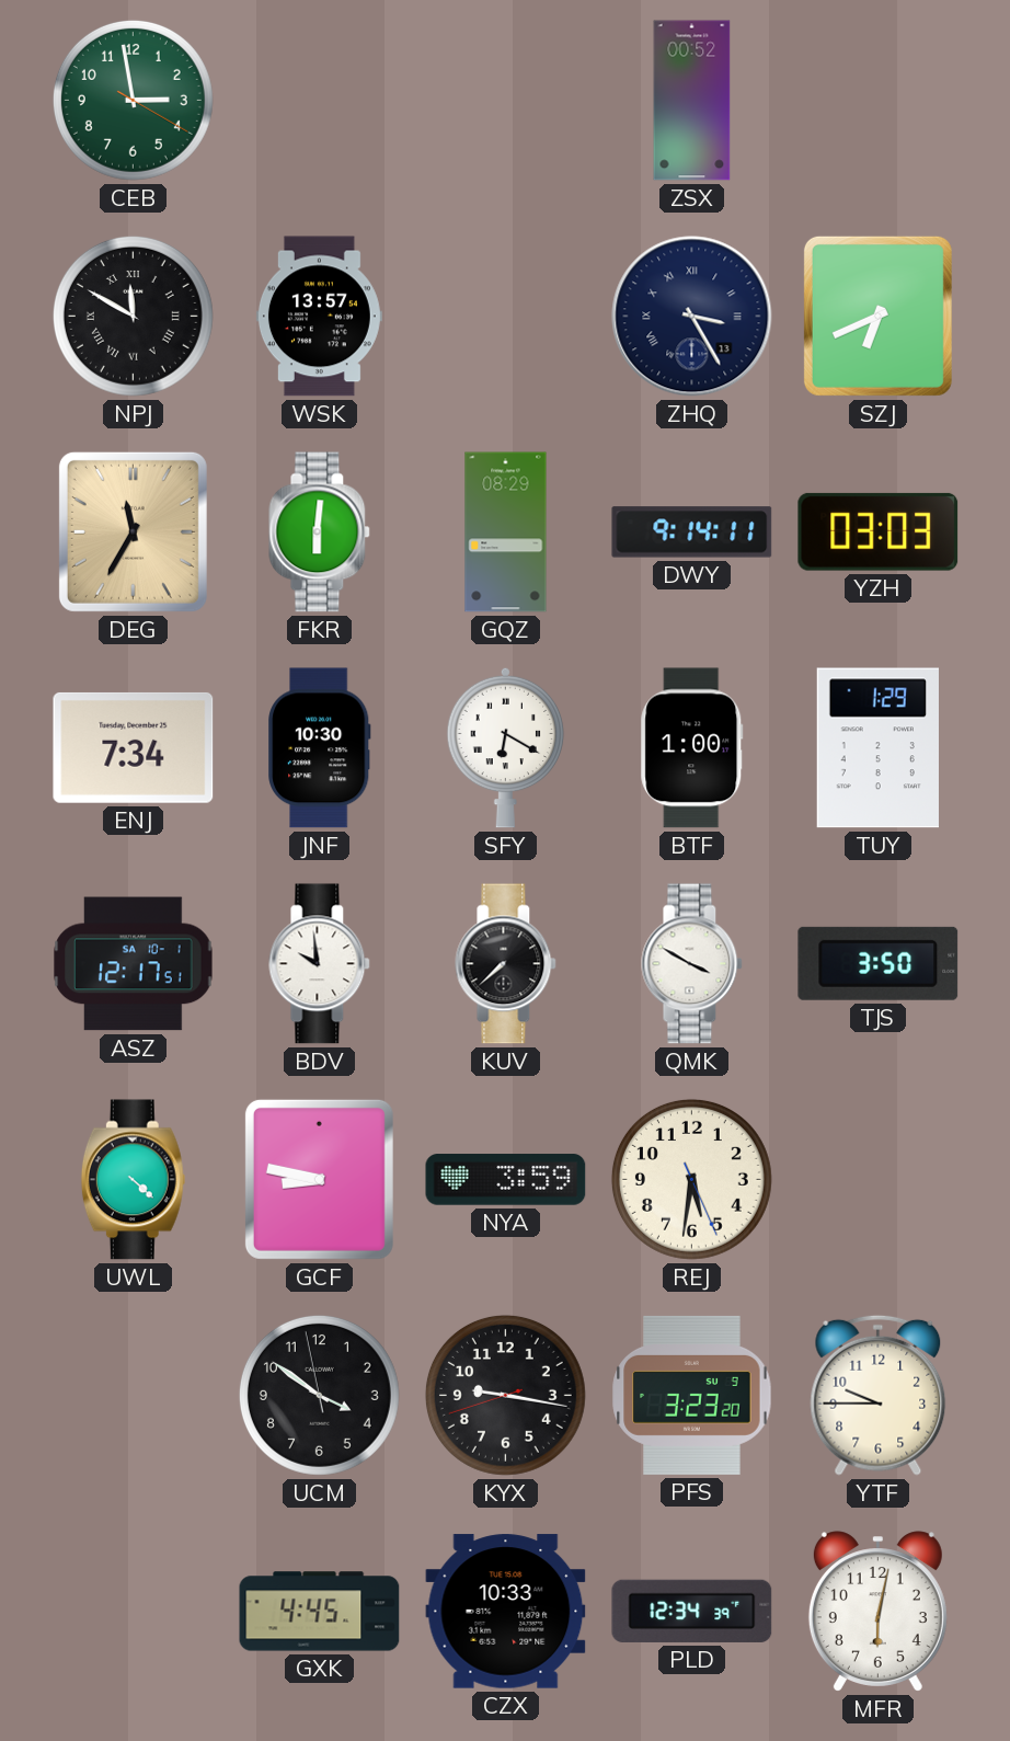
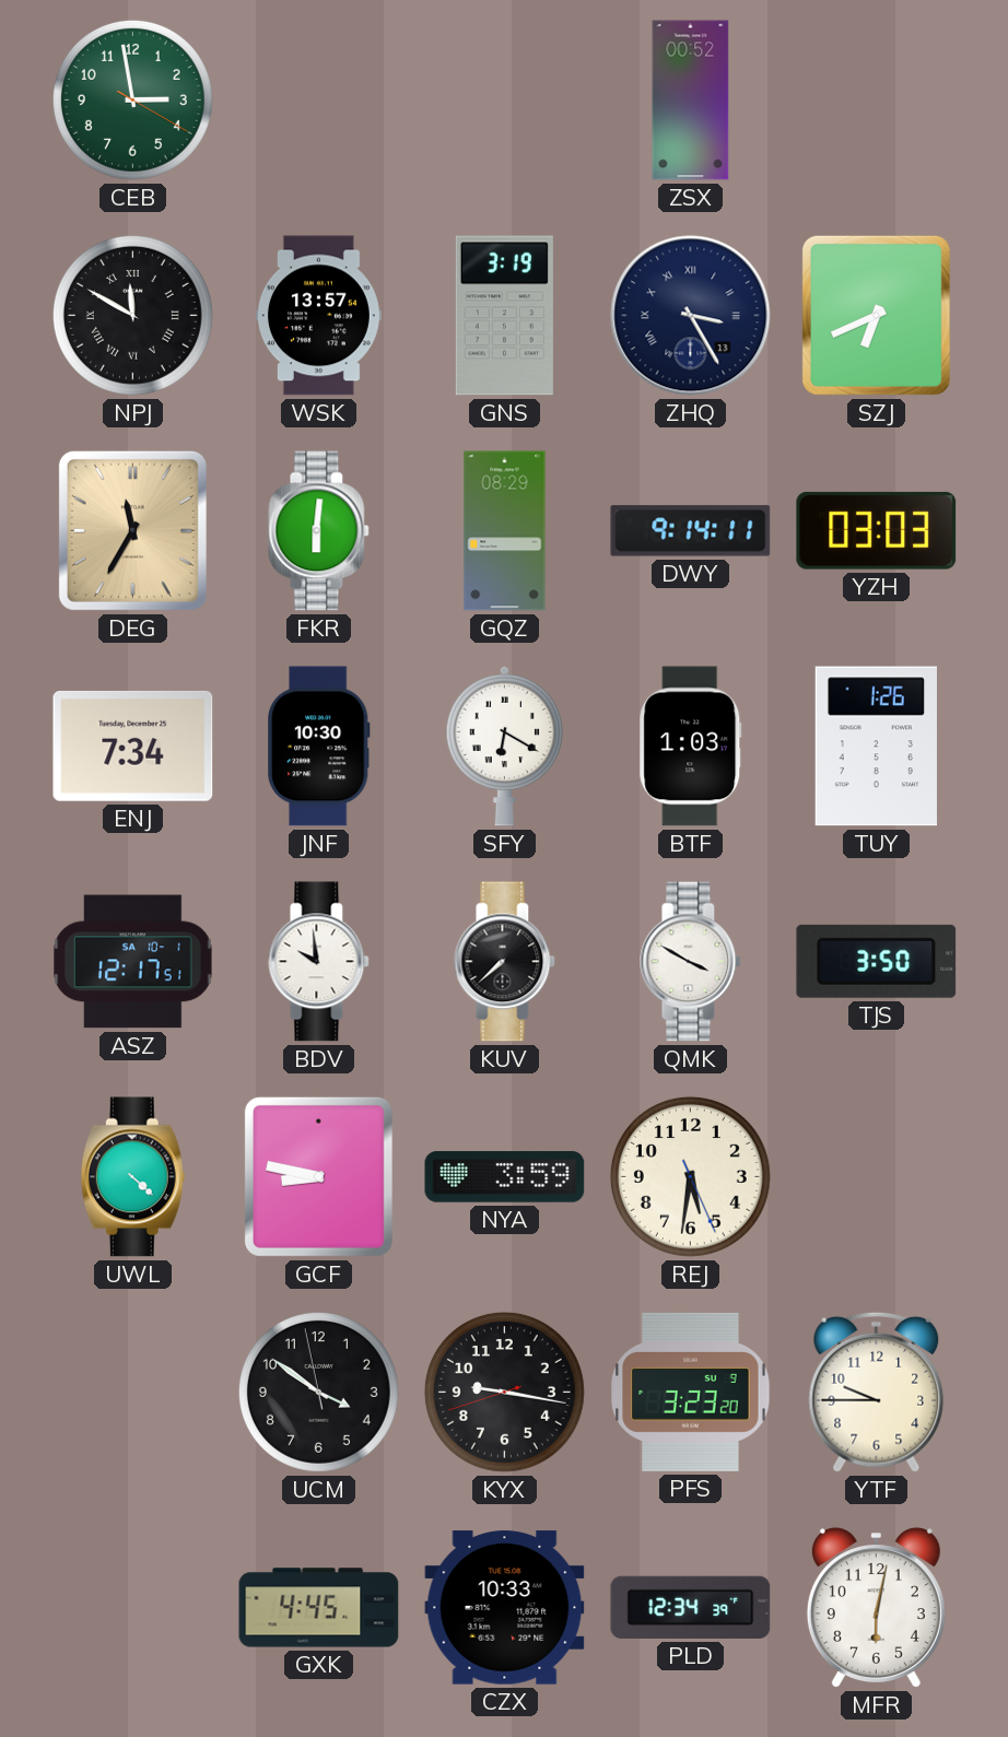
GNS: none -> 3:19
BTF: 1:00 -> 1:03
TUY: 1:29 -> 1:26
